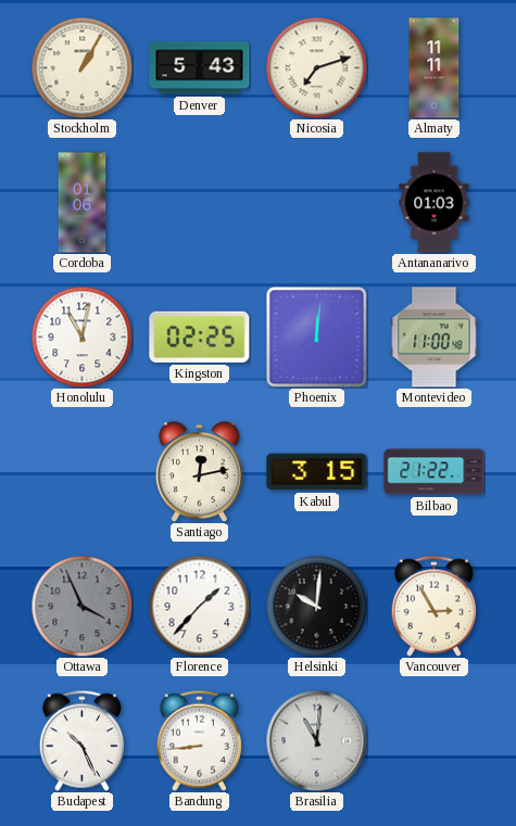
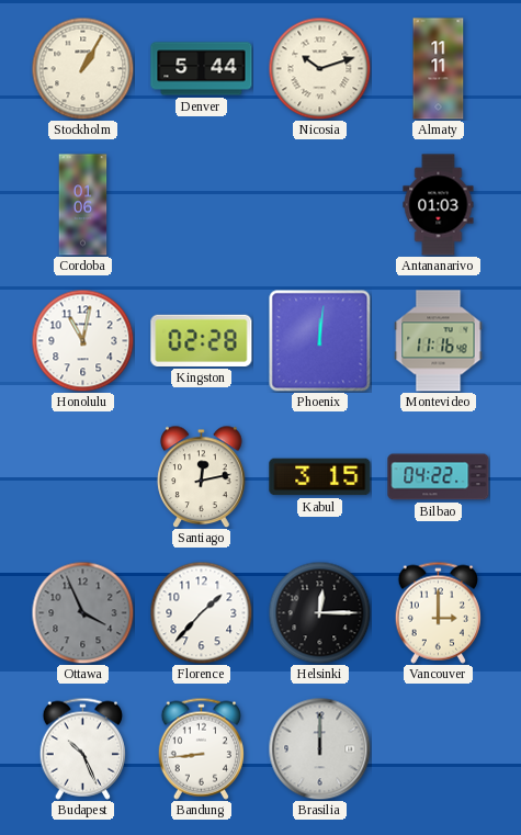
Denver: 5:43 -> 5:44
Nicosia: 7:12 -> 10:12
Kingston: 02:25 -> 02:28
Montevideo: 11:00 -> 11:16
Bilbao: 21:22 -> 04:22
Helsinki: 10:01 -> 12:15
Vancouver: 2:55 -> 3:00
Brasilia: 11:01 -> 12:00
